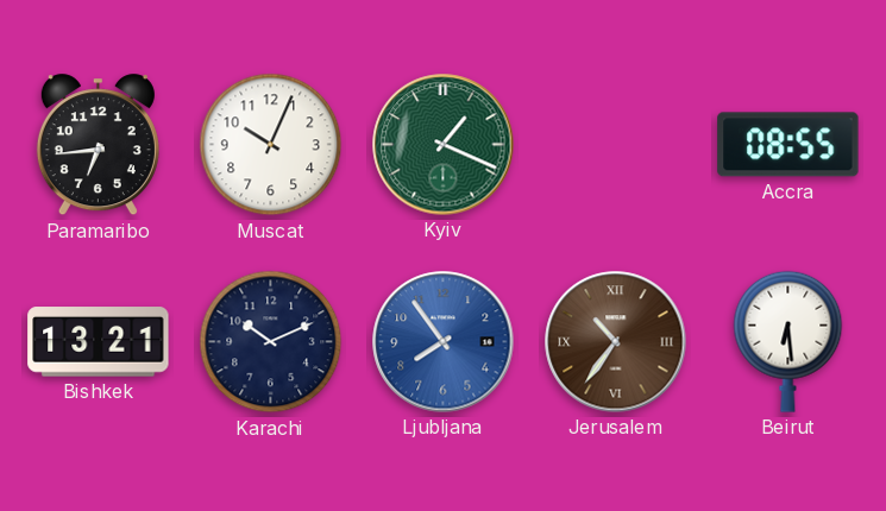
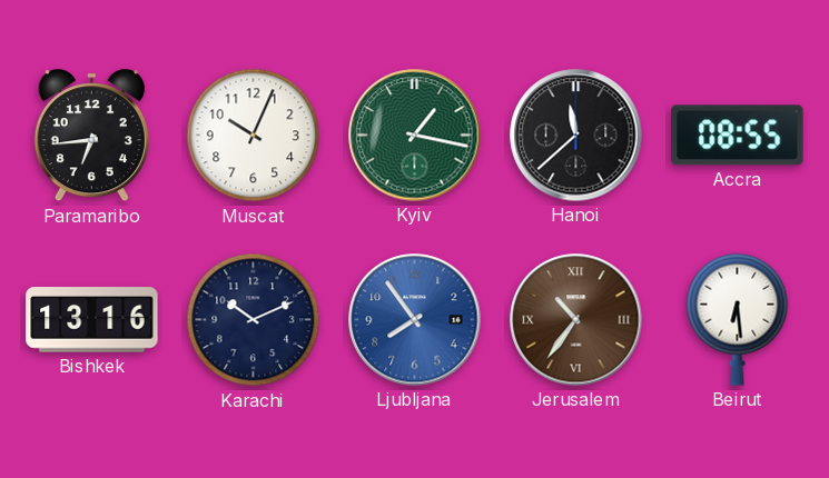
Kyiv: 1:19 -> 1:17
Hanoi: none -> 11:38
Bishkek: 13:21 -> 13:16
